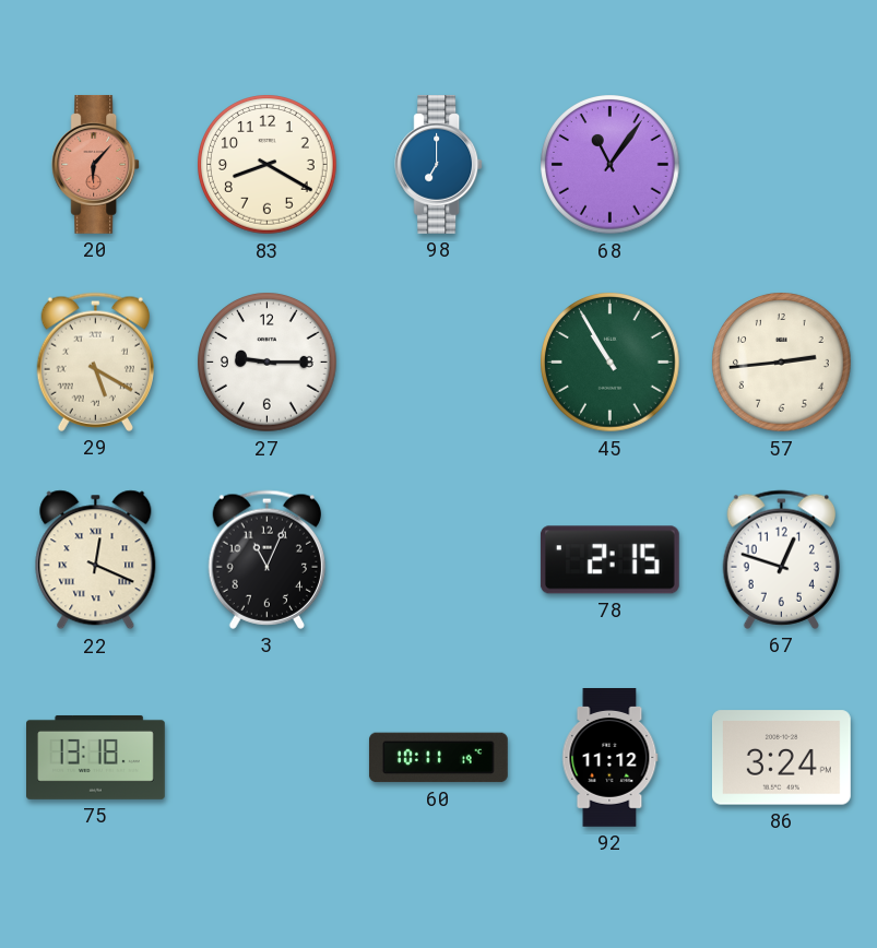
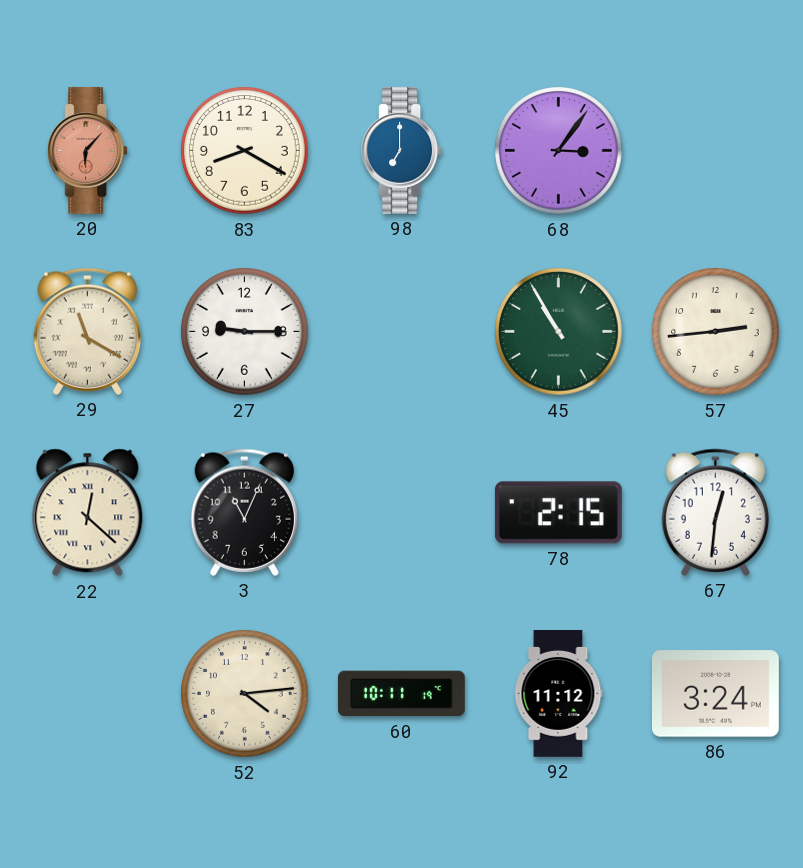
68: 11:06 -> 3:06
29: 5:20 -> 11:20
22: 12:19 -> 12:22
67: 12:48 -> 12:31
75: 13:18 -> none
52: none -> 4:14
